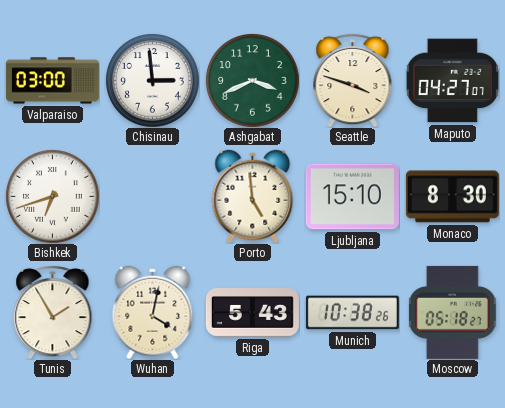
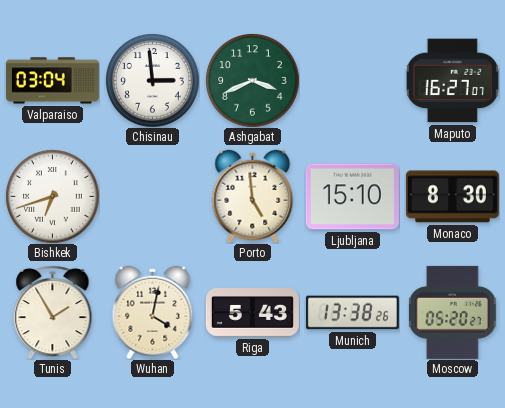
Valparaiso: 03:00 -> 03:04
Seattle: 3:48 -> none
Maputo: 04:27 -> 16:27
Munich: 10:38 -> 13:38
Moscow: 05:18 -> 05:20
